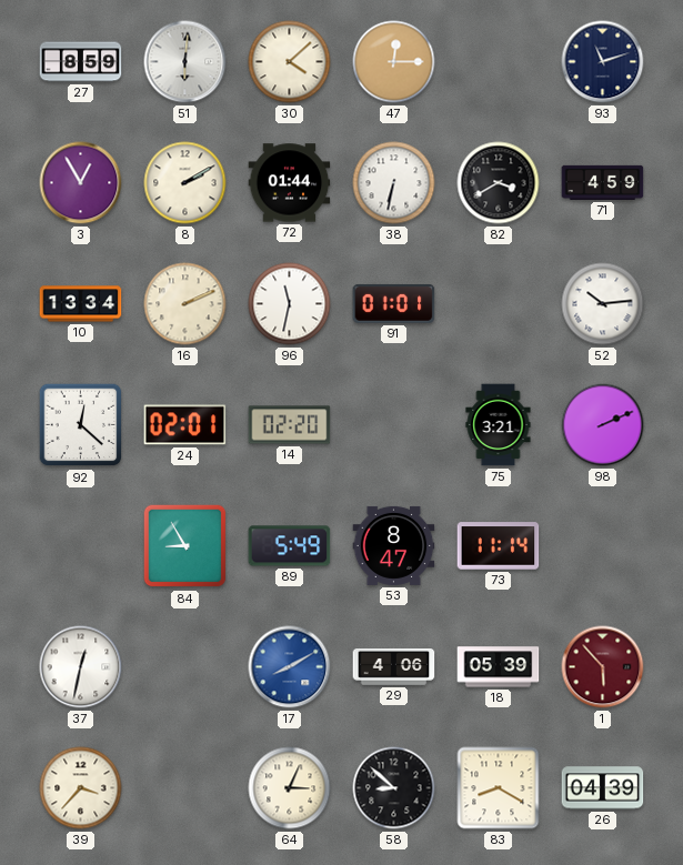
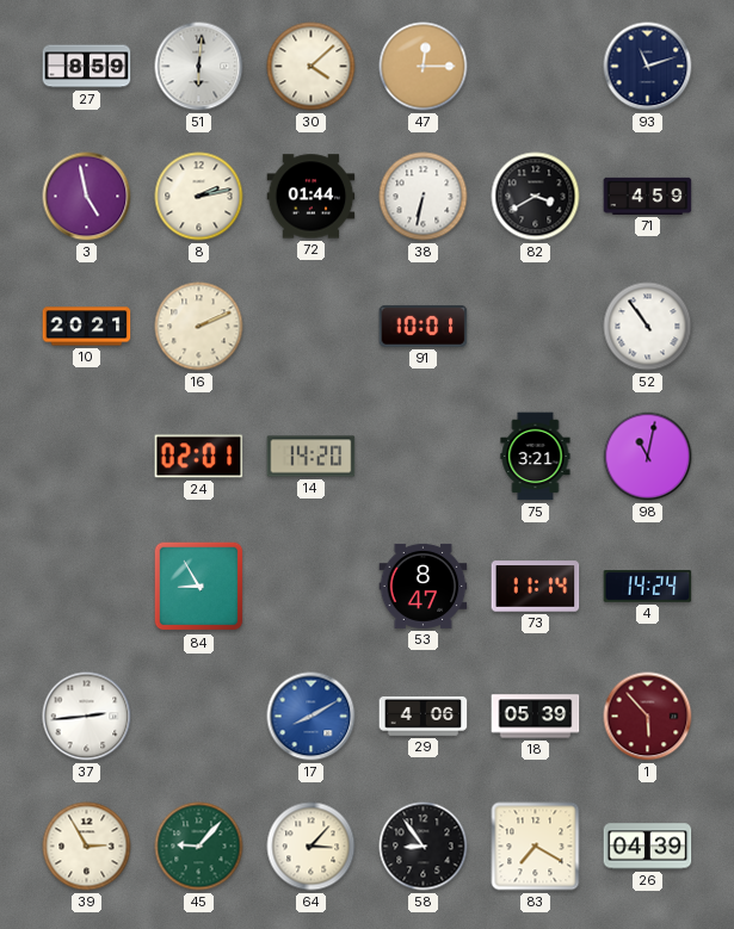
3: 12:55 -> 4:58
8: 2:10 -> 2:13
10: 13:34 -> 20:21
96: 11:32 -> none
91: 01:01 -> 10:01
52: 10:14 -> 10:54
92: 12:22 -> none
14: 02:20 -> 14:20
98: 2:11 -> 11:02
89: 5:49 -> none
4: none -> 14:24
37: 12:32 -> 2:44
39: 3:37 -> 2:55
45: none -> 9:07
64: 3:04 -> 3:07
58: 8:52 -> 8:54
83: 8:20 -> 7:20
